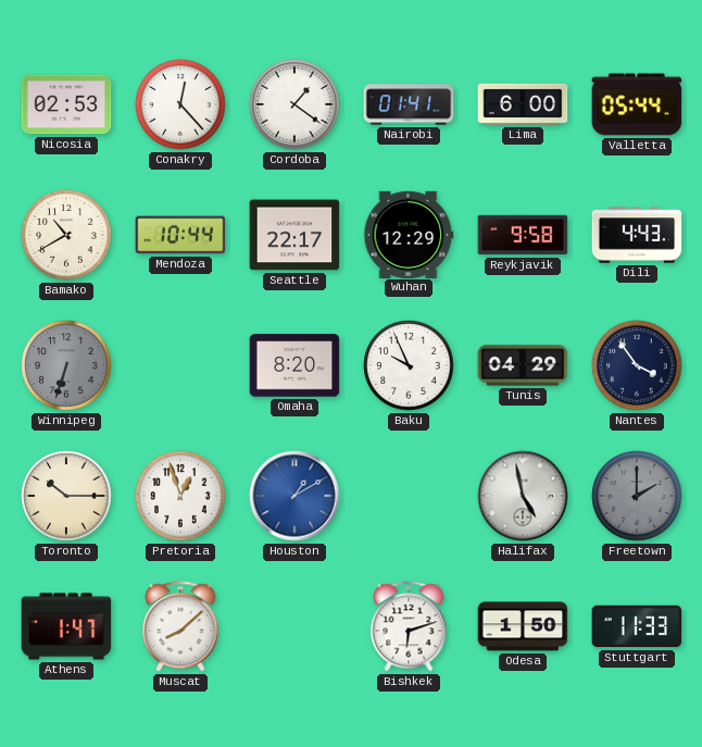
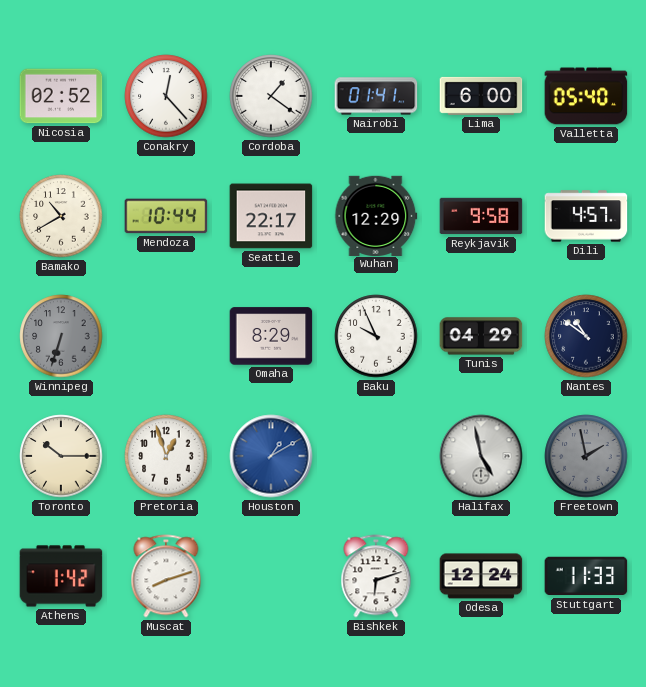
Nicosia: 02:53 -> 02:52
Valletta: 05:44 -> 05:40
Dili: 4:43 -> 4:57
Omaha: 8:20 -> 8:29
Nantes: 3:54 -> 10:51
Freetown: 2:00 -> 1:58
Athens: 1:47 -> 1:42
Muscat: 8:08 -> 8:12
Odesa: 1:50 -> 12:24
